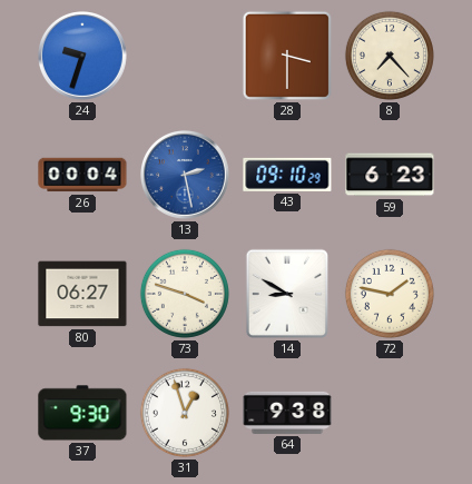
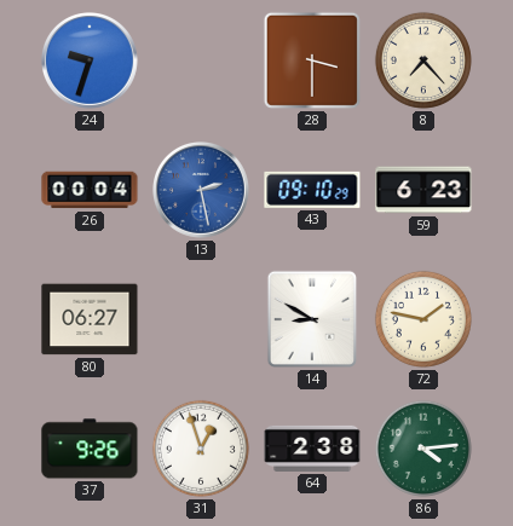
73: 3:48 -> none
37: 9:30 -> 9:26
64: 9:38 -> 2:38
86: none -> 4:14
